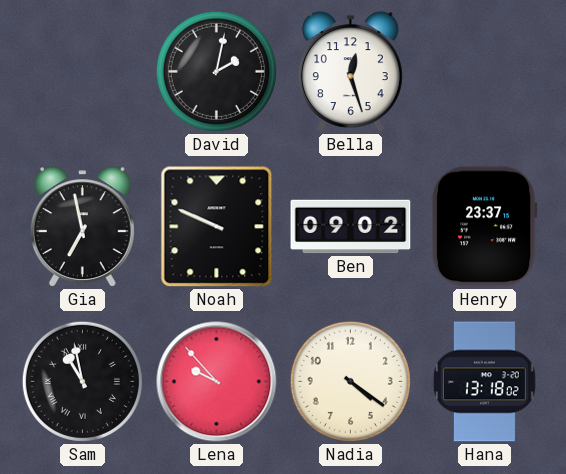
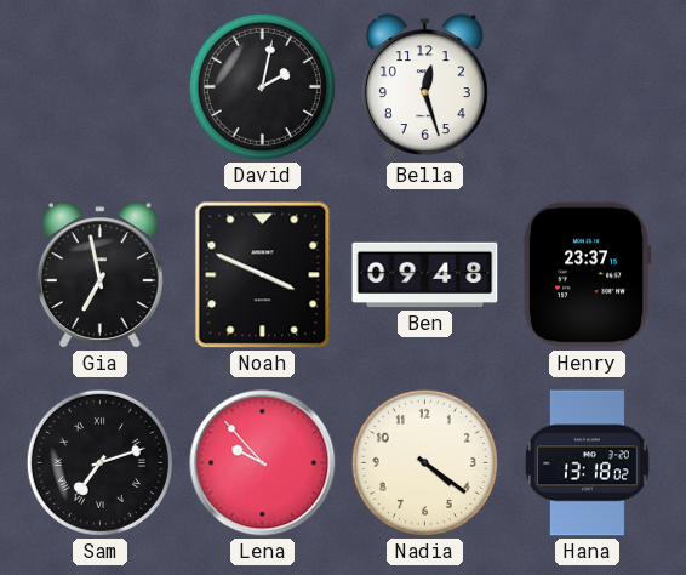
Noah: 9:49 -> 3:49
Ben: 09:02 -> 09:48
Sam: 10:58 -> 7:12
